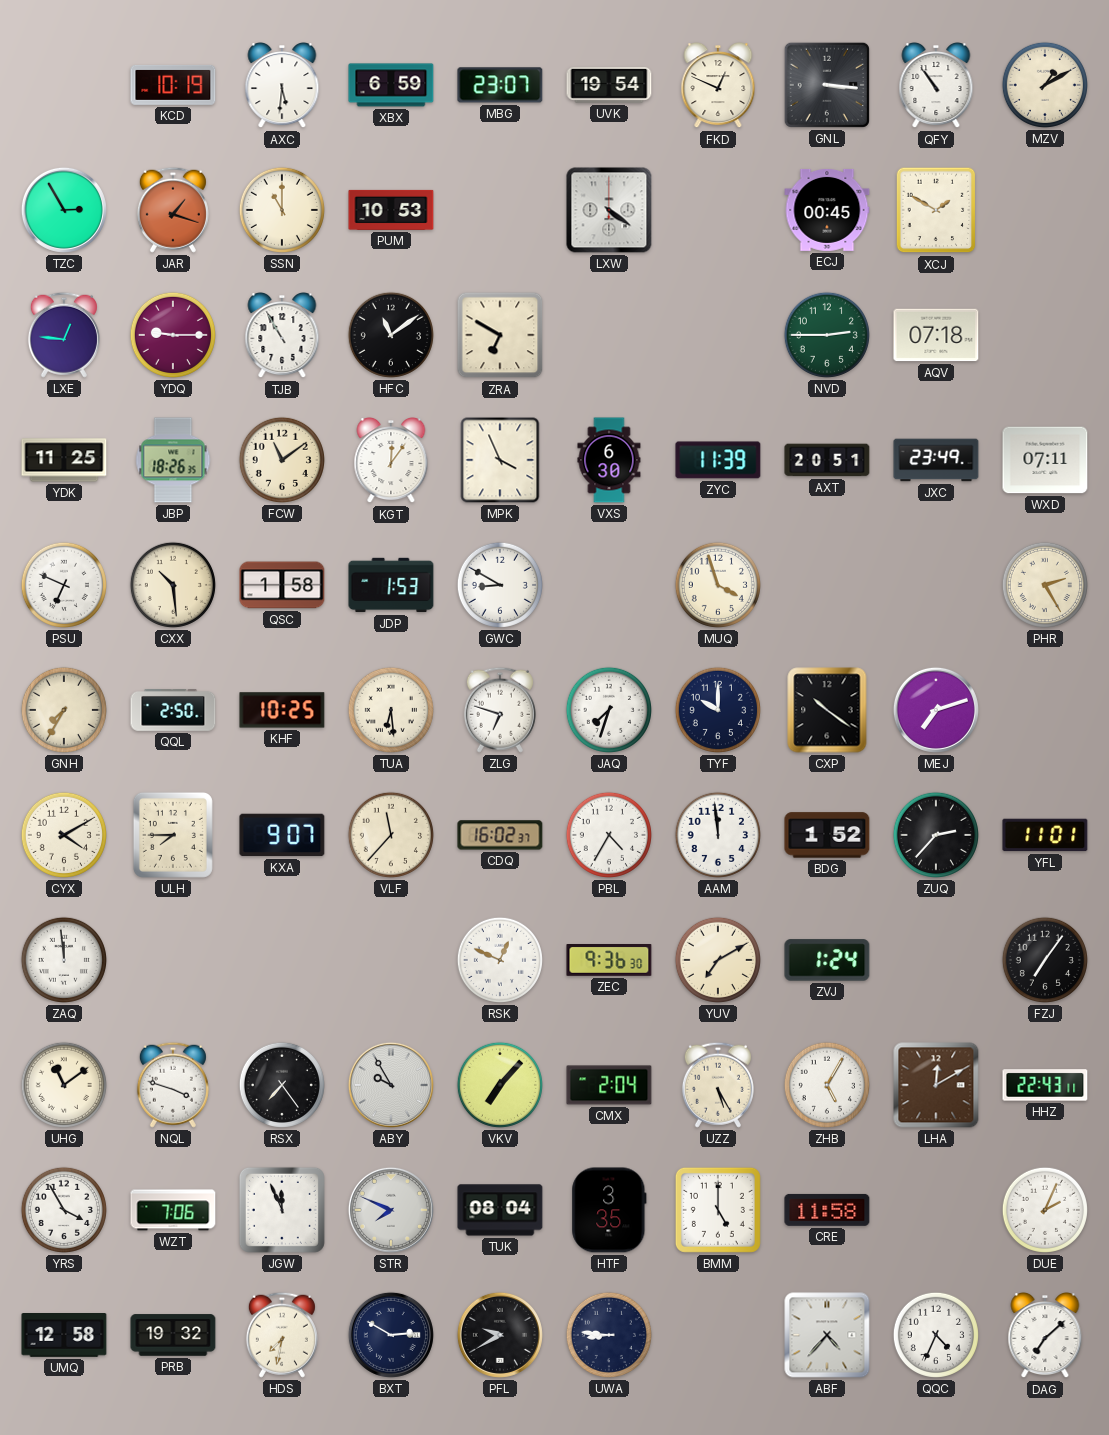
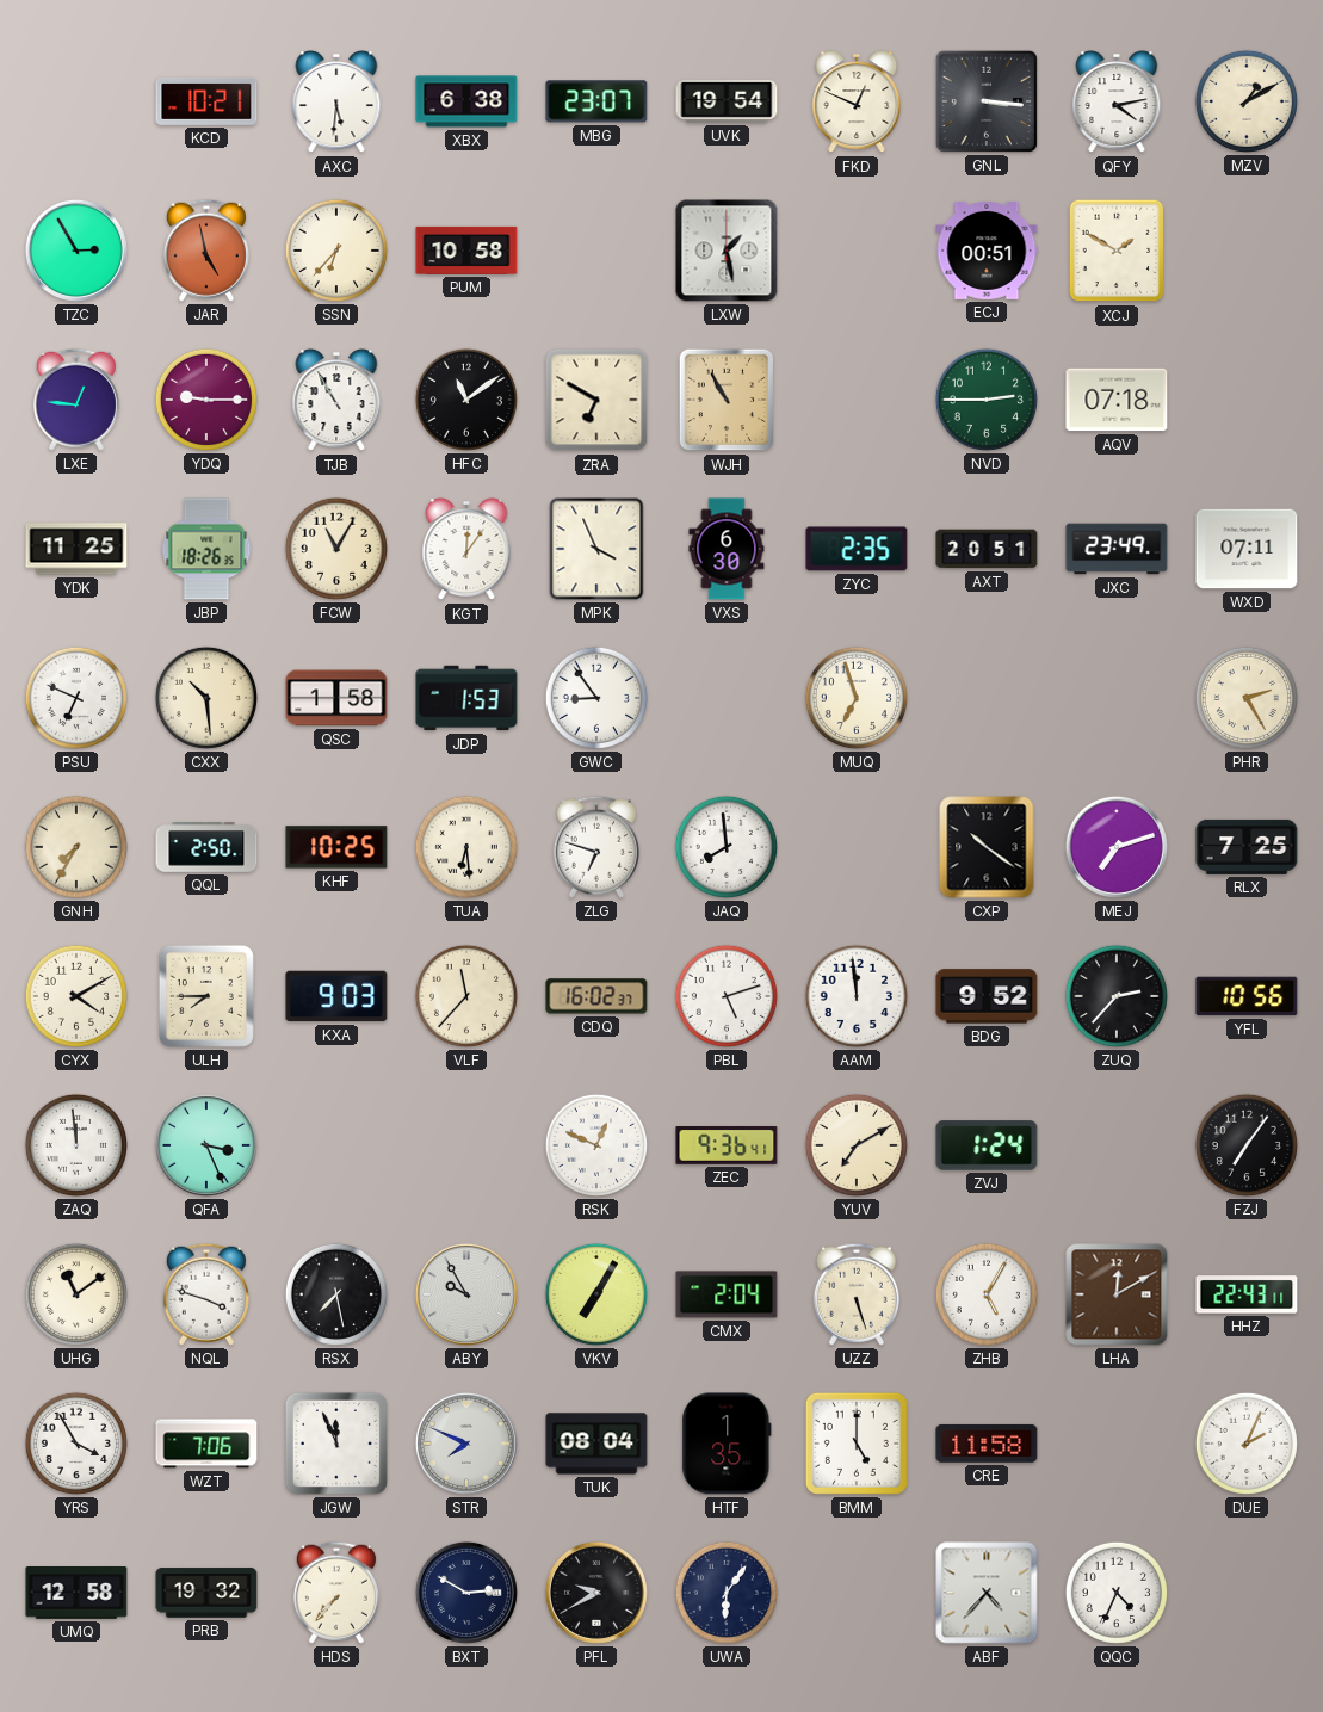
KCD: 10:19 -> 10:21
XBX: 6:59 -> 6:38
QFY: 10:54 -> 4:13
JAR: 1:18 -> 4:58
SSN: 11:00 -> 6:37
PUM: 10:53 -> 10:58
LXW: 4:21 -> 1:28
ECJ: 00:45 -> 00:51
WJH: none -> 10:55
FCW: 11:09 -> 11:05
ZYC: 11:39 -> 2:35
GWC: 8:50 -> 8:54
MUQ: 3:57 -> 6:57
JAQ: 7:33 -> 7:59
TYF: 10:00 -> none
RLX: none -> 7:25
KXA: 9:07 -> 9:03
PBL: 4:35 -> 5:12
BDG: 1:52 -> 9:52
YFL: 11:01 -> 10:56
QFA: none -> 3:26
ZEC: 9:36:30 -> 9:36:41
RSX: 7:24 -> 7:28
VKV: 7:07 -> 7:05
UZZ: 5:25 -> 5:27
HTF: 3:35 -> 1:35
HDS: 7:32 -> 7:37
UWA: 8:46 -> 6:06
DAG: 7:08 -> none
